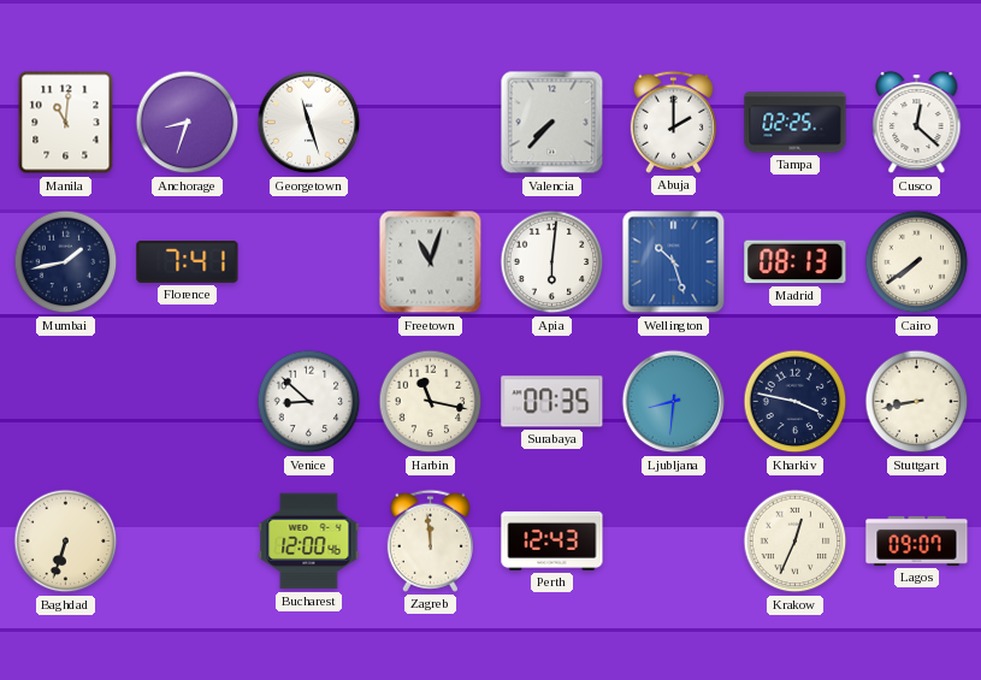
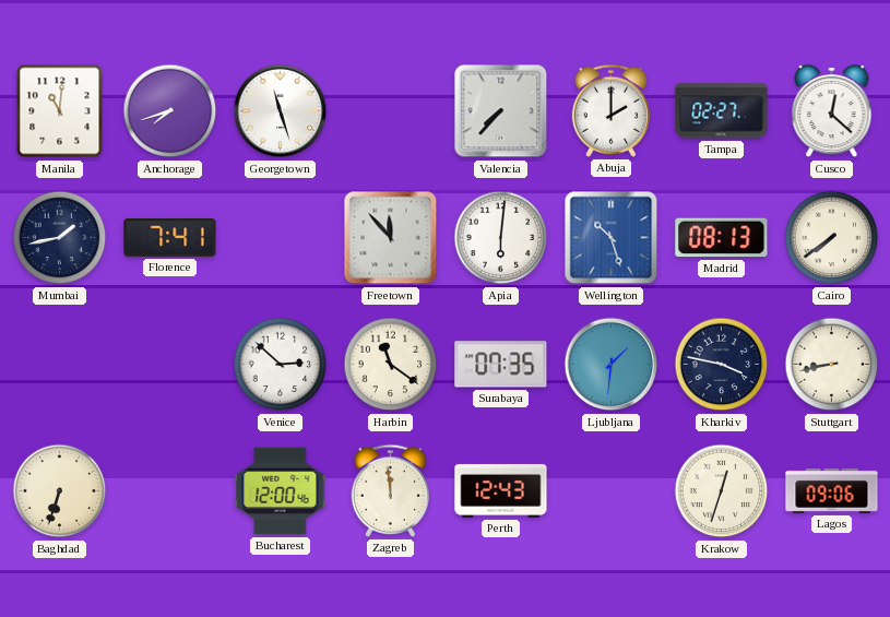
Anchorage: 8:33 -> 7:42
Tampa: 02:25 -> 02:27
Freetown: 11:03 -> 11:53
Venice: 8:52 -> 2:52
Harbin: 11:17 -> 11:21
Ljubljana: 8:31 -> 1:31
Krakow: 12:34 -> 12:33
Lagos: 09:07 -> 09:06
